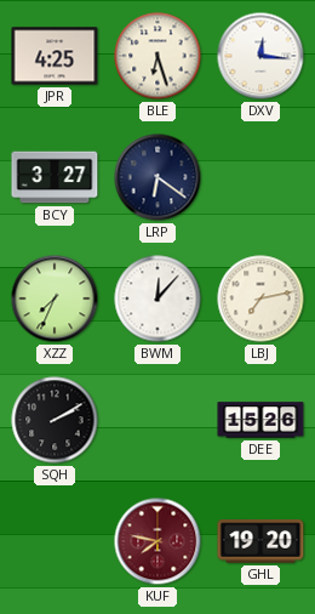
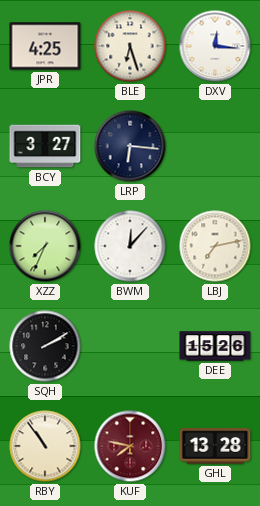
LRP: 6:21 -> 6:16
RBY: none -> 10:54
GHL: 19:20 -> 13:28
